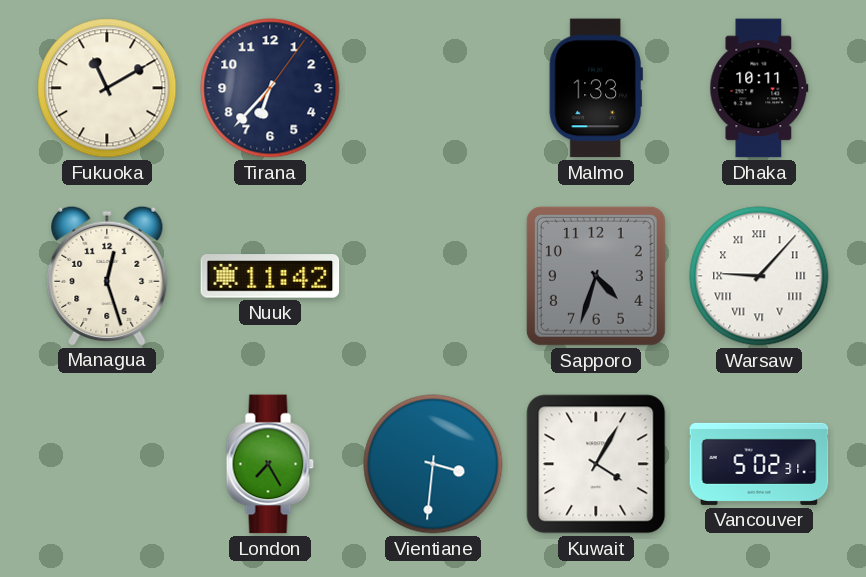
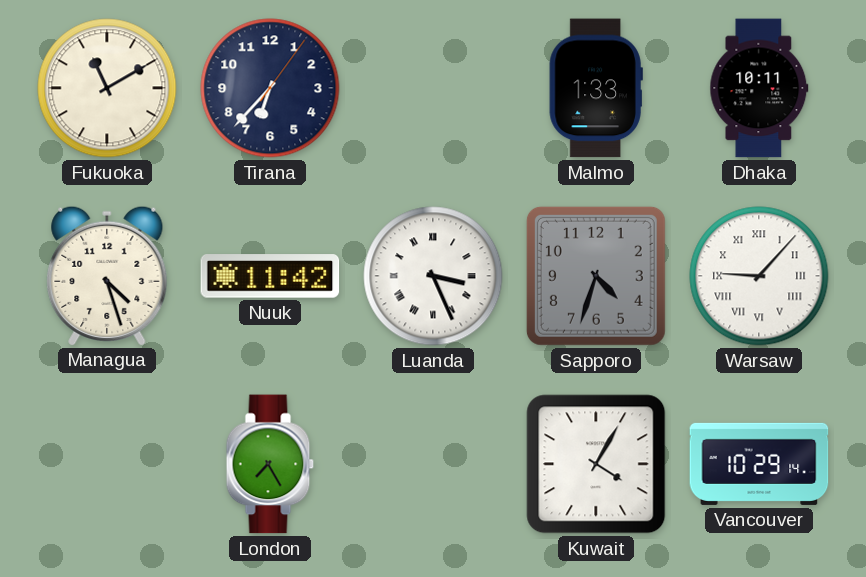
Managua: 12:27 -> 4:27
Luanda: none -> 3:26
Vientiane: 3:31 -> none
Vancouver: 5:02 -> 10:29
